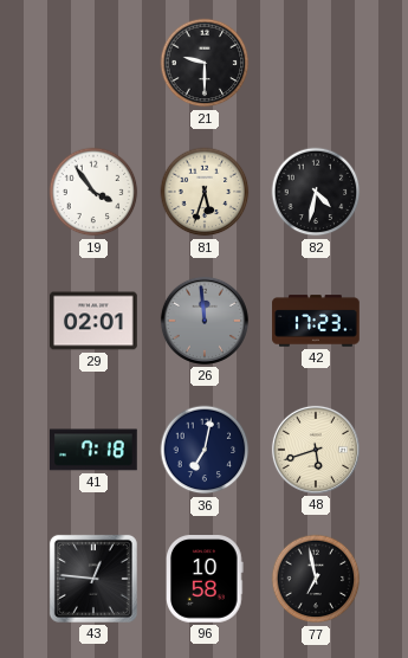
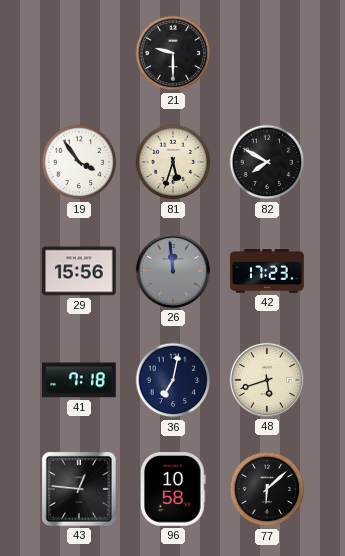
82: 4:32 -> 7:50
29: 02:01 -> 15:56
77: 6:58 -> 6:08
